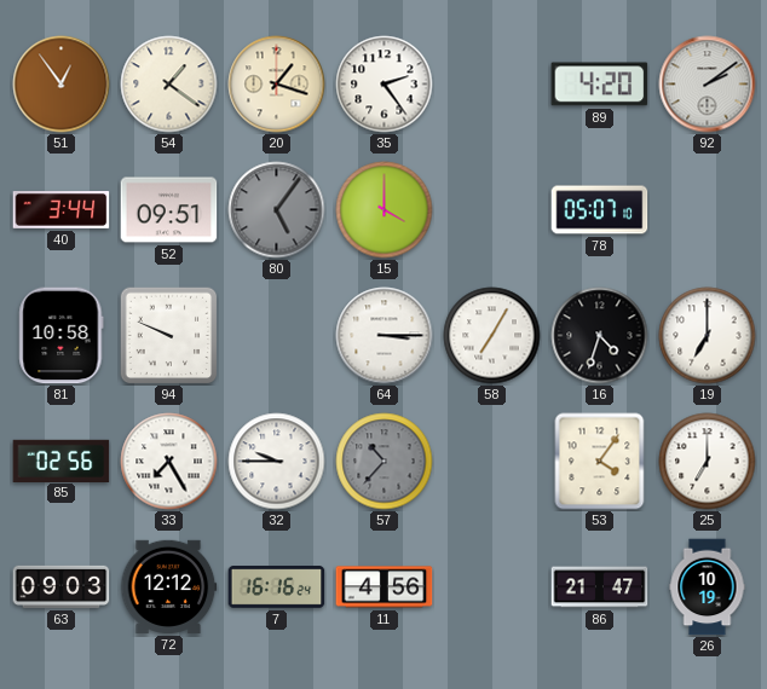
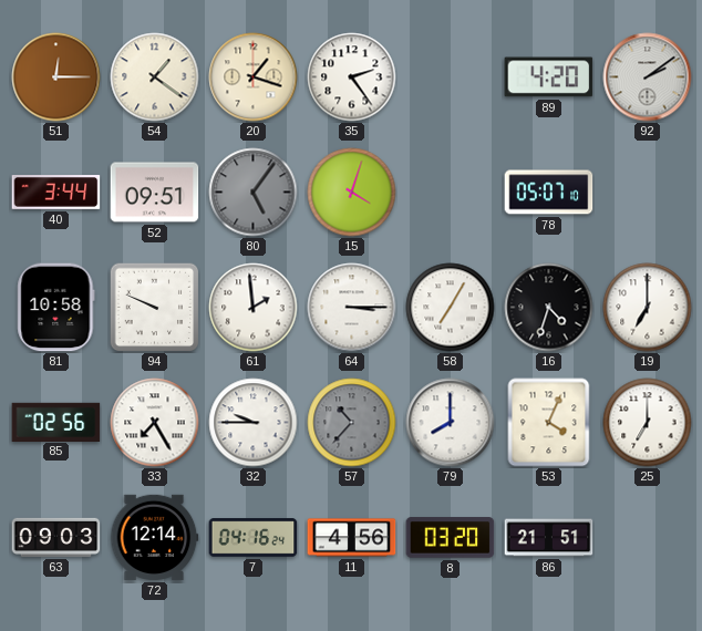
51: 12:54 -> 12:15
15: 4:00 -> 4:03
61: none -> 1:59
79: none -> 8:00
53: 4:06 -> 4:04
72: 12:12 -> 12:14
7: 16:16 -> 04:16
8: none -> 03:20
86: 21:47 -> 21:51
26: 10:19 -> none
